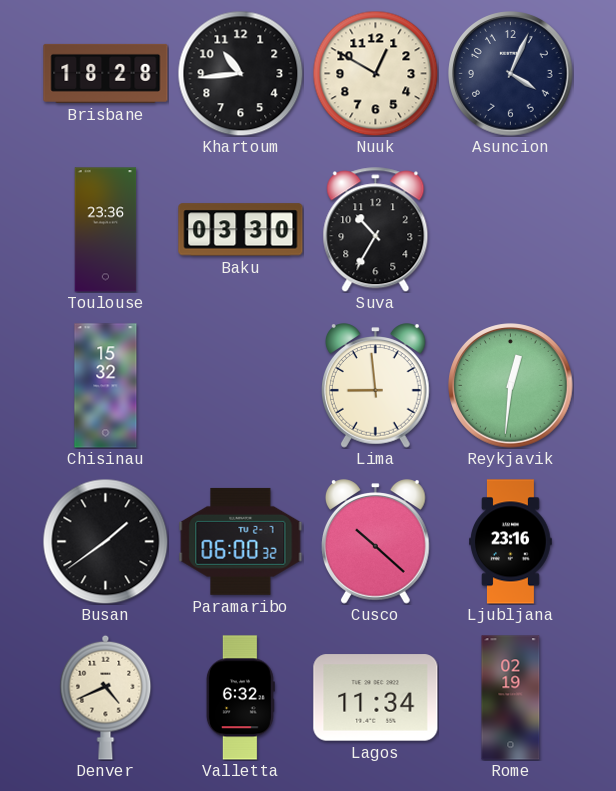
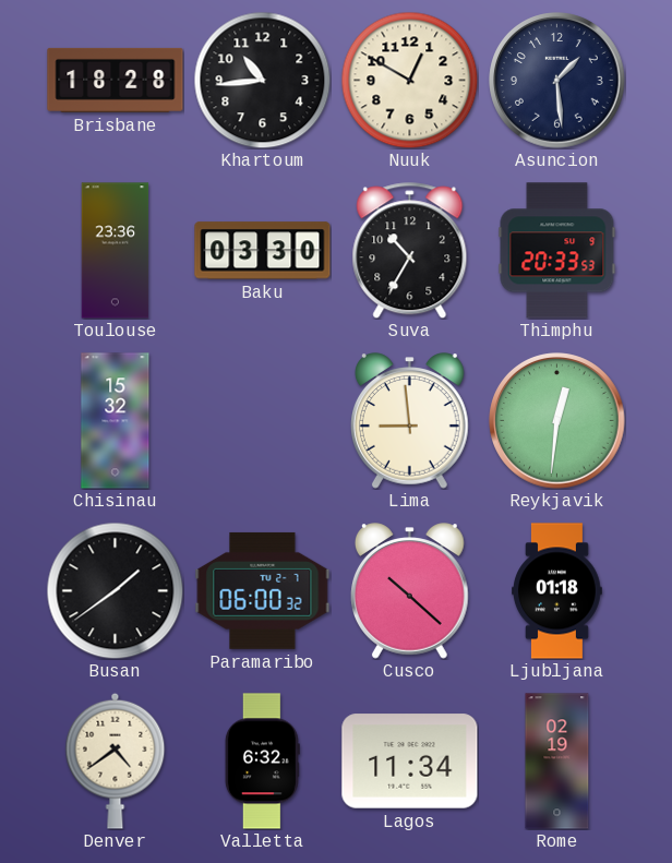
Asuncion: 4:04 -> 1:29
Thimphu: none -> 20:33
Ljubljana: 23:16 -> 01:18
Denver: 4:41 -> 4:39
